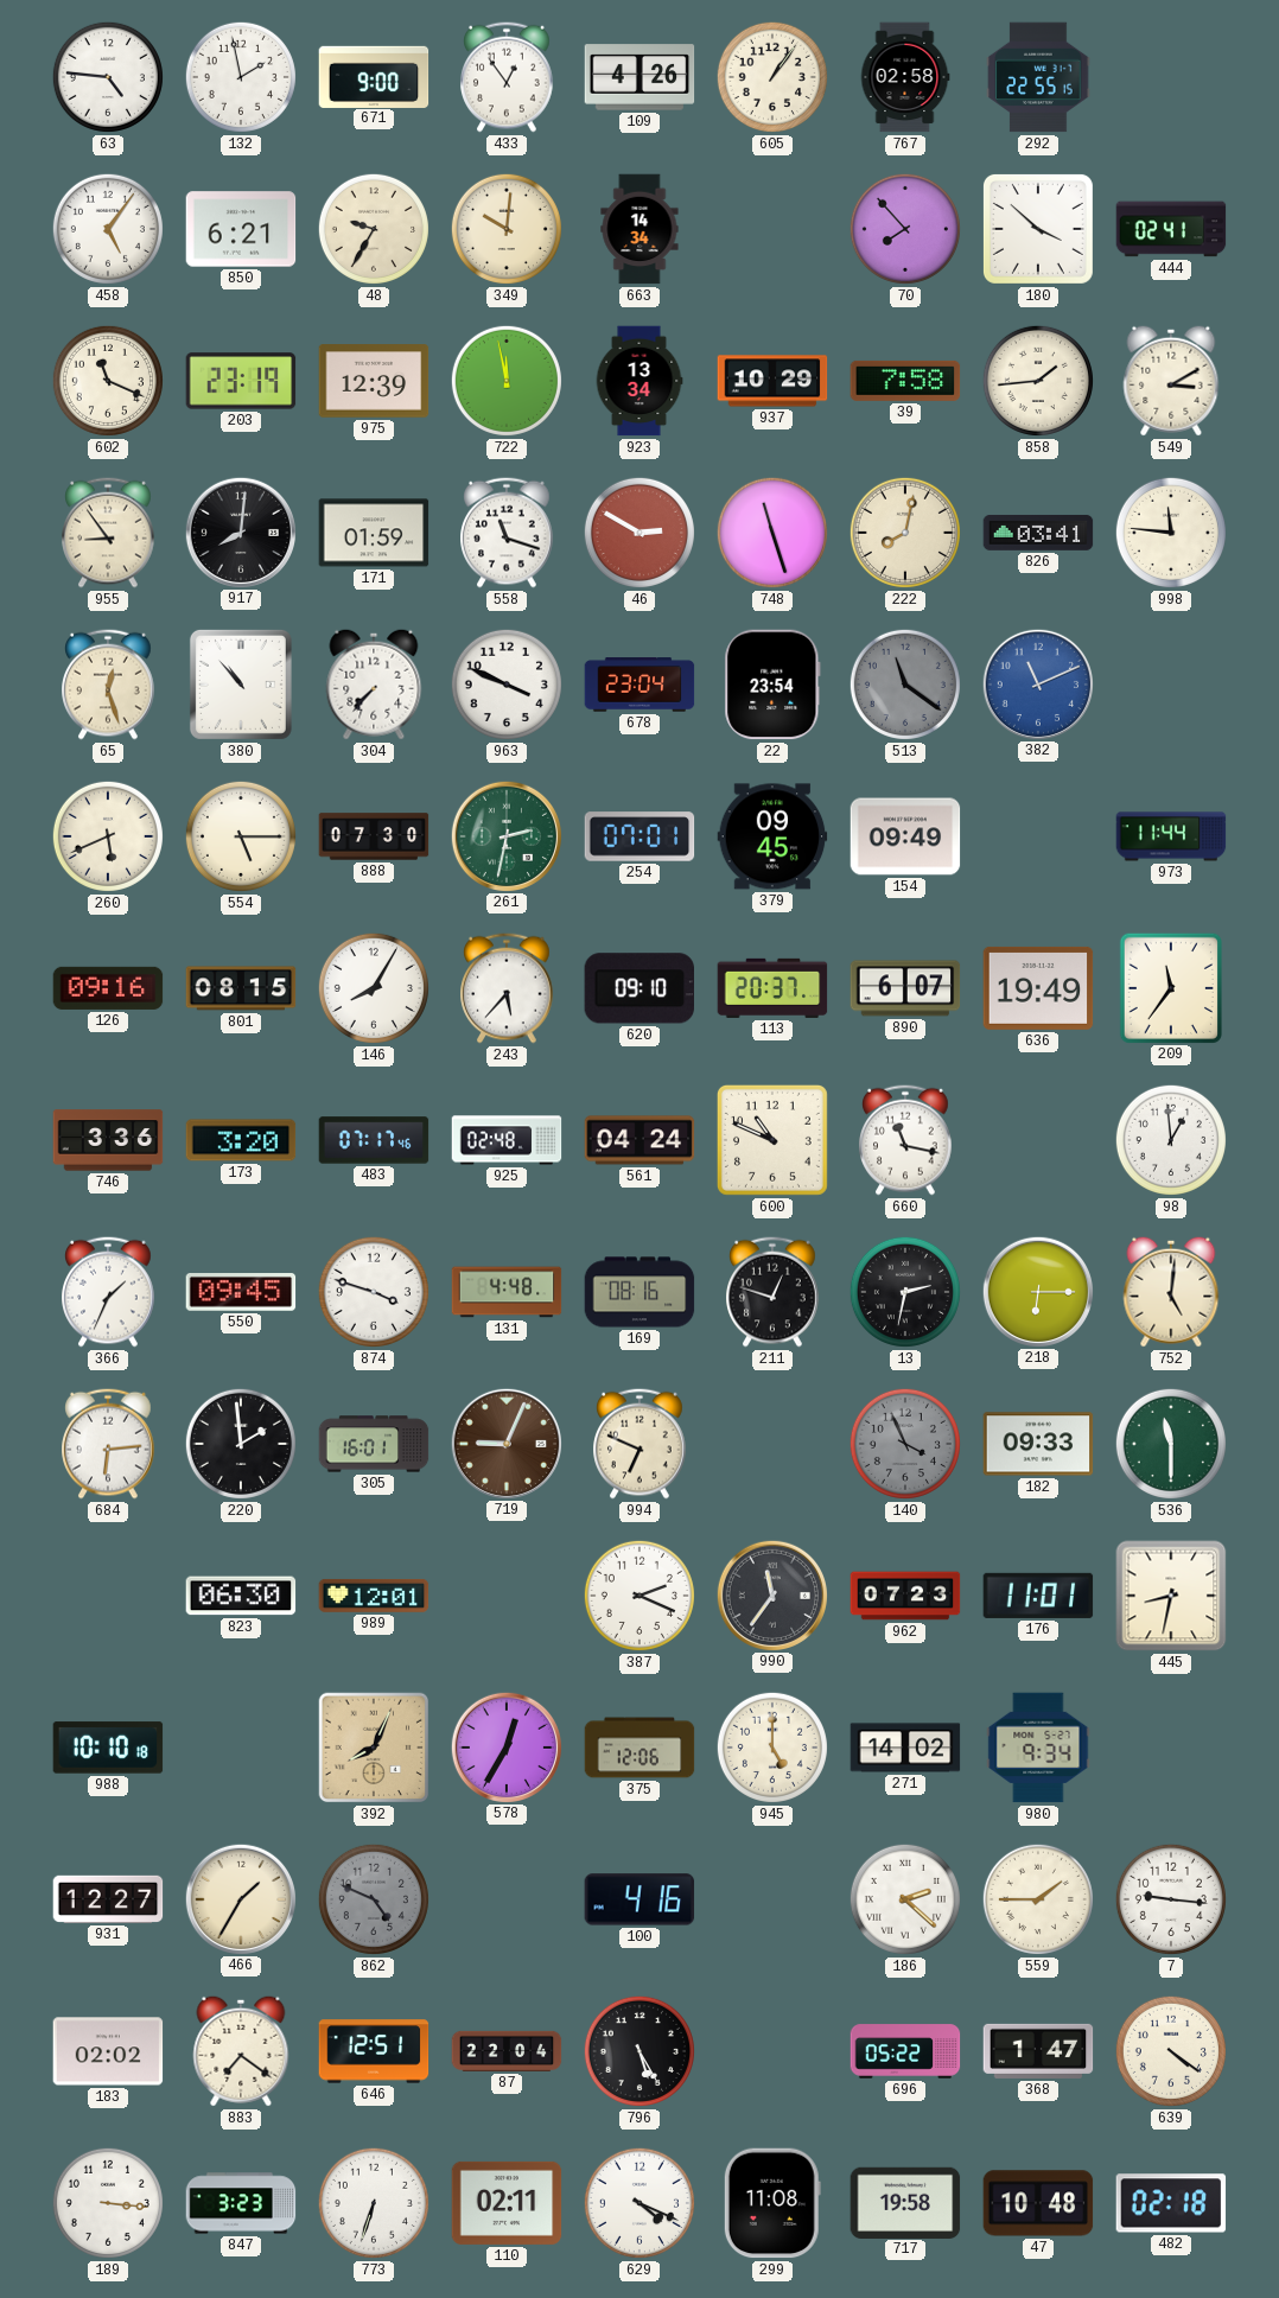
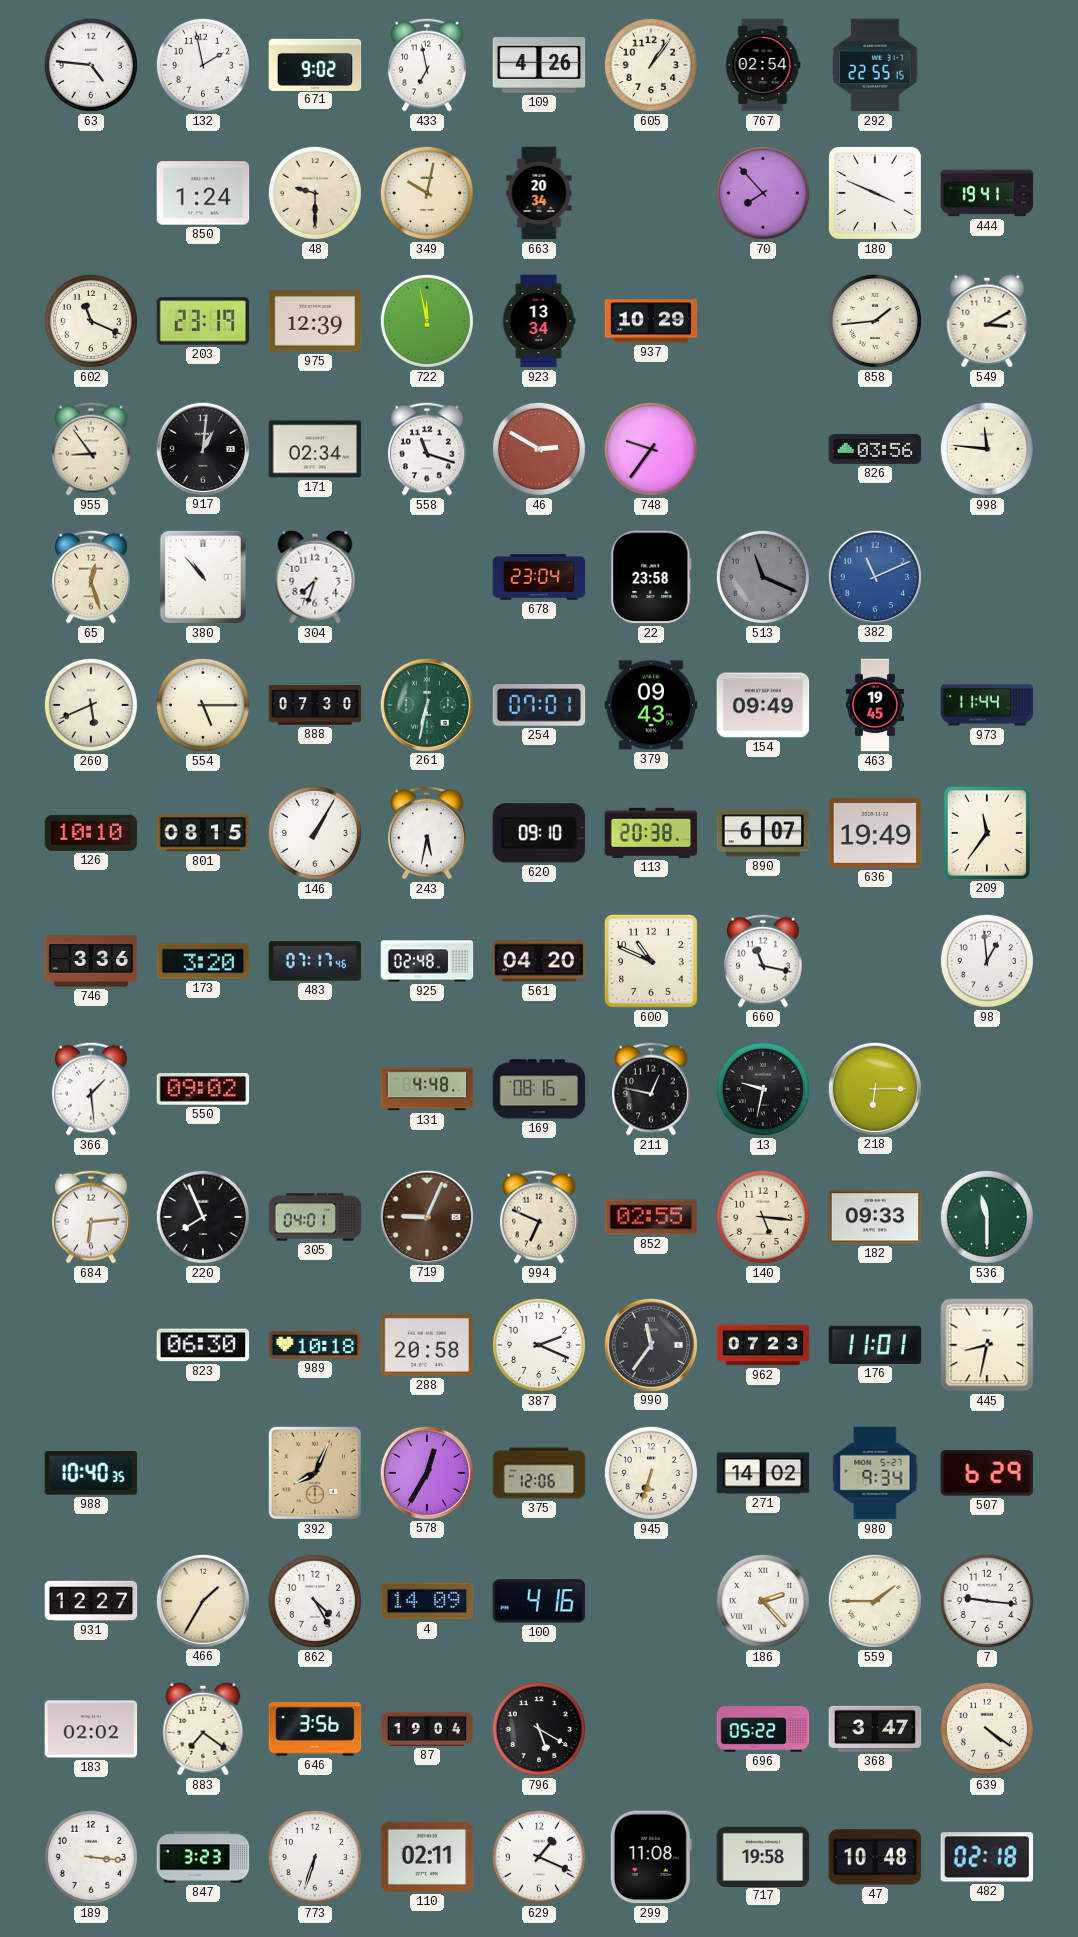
671: 9:00 -> 9:02
433: 12:54 -> 6:58
767: 02:58 -> 02:54
458: 5:06 -> none
850: 6:21 -> 1:24
48: 9:35 -> 9:30
349: 10:01 -> 10:02
663: 14:34 -> 20:34
180: 3:52 -> 3:49
444: 02:41 -> 19:41
39: 7:58 -> none
917: 8:01 -> 1:01
171: 01:59 -> 02:34
748: 11:27 -> 9:36
222: 8:02 -> none
826: 03:41 -> 03:56
304: 7:37 -> 7:33
963: 3:49 -> none
22: 23:54 -> 23:58
513: 11:21 -> 11:19
261: 2:32 -> 6:32
379: 09:45 -> 09:43
463: none -> 19:45
126: 09:16 -> 10:10
146: 8:05 -> 1:05
243: 5:37 -> 5:32
113: 20:37 -> 20:38
561: 04:24 -> 04:20
366: 1:34 -> 1:29
550: 09:45 -> 09:02
874: 3:48 -> none
211: 12:48 -> 12:47
13: 2:32 -> 9:32
752: 5:01 -> none
220: 1:59 -> 7:56
305: 16:01 -> 04:01
852: none -> 02:55
140: 3:56 -> 5:16
140 dial: grey -> cream
989: 12:01 -> 10:18
288: none -> 20:58
988: 10:10 -> 10:40
945: 5:00 -> 6:33
507: none -> 6:29
862: 4:49 -> 4:25
862 dial: grey -> white
4: none -> 14:09
186: 2:22 -> 2:23
646: 12:51 -> 3:56
87: 22:04 -> 19:04
796: 5:25 -> 5:20
368: 1:47 -> 3:47
629: 4:19 -> 1:19
